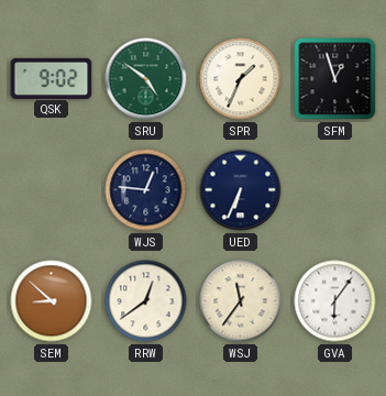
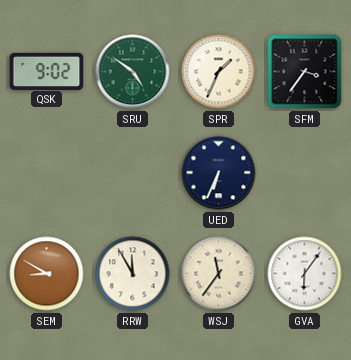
SFM: 12:57 -> 3:36
WJS: 12:46 -> none
SEM: 8:52 -> 8:50
RRW: 12:39 -> 11:55
